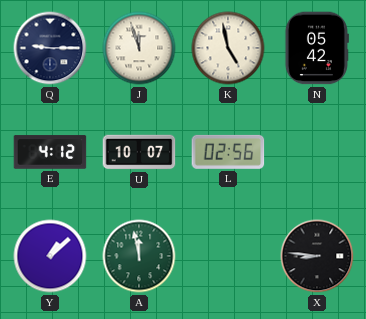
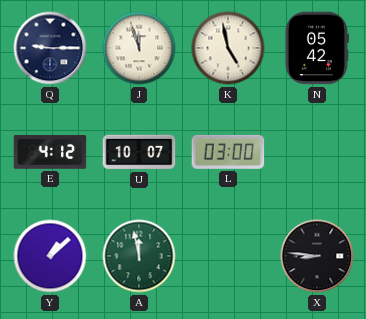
L: 02:56 -> 03:00
